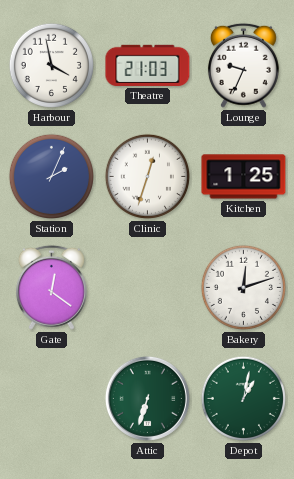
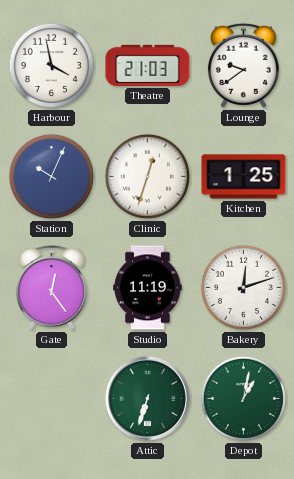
Lounge: 9:34 -> 9:39
Station: 2:04 -> 10:04
Gate: 12:21 -> 12:24
Studio: none -> 11:19
